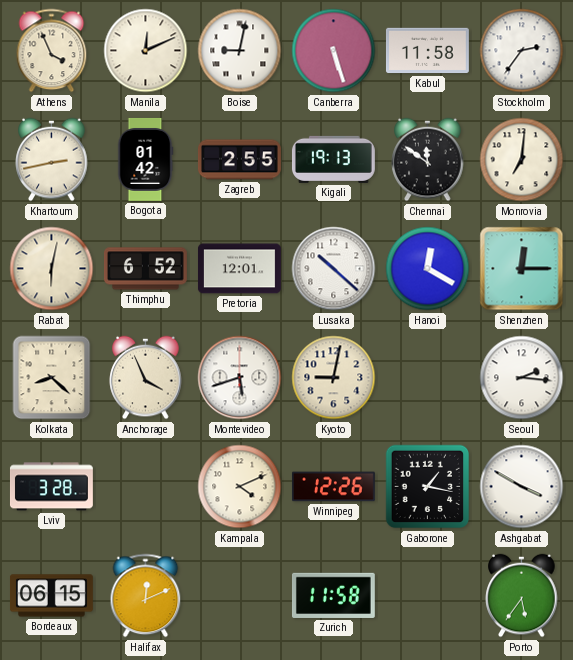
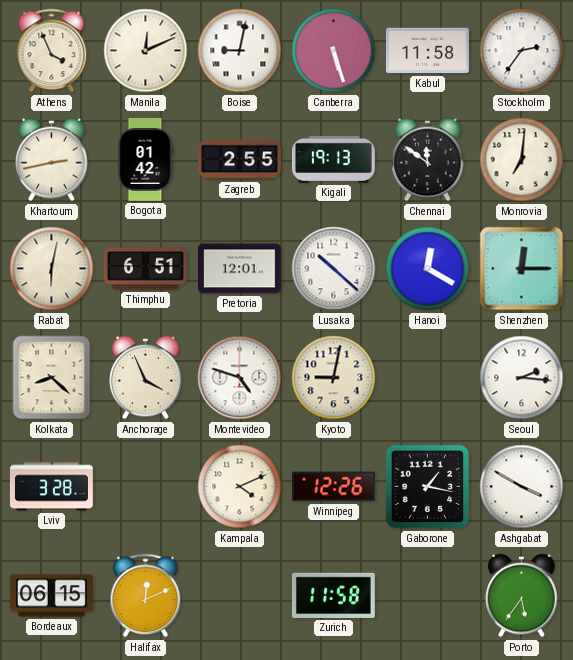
Thimphu: 6:52 -> 6:51
Montevideo: 5:42 -> 4:48
